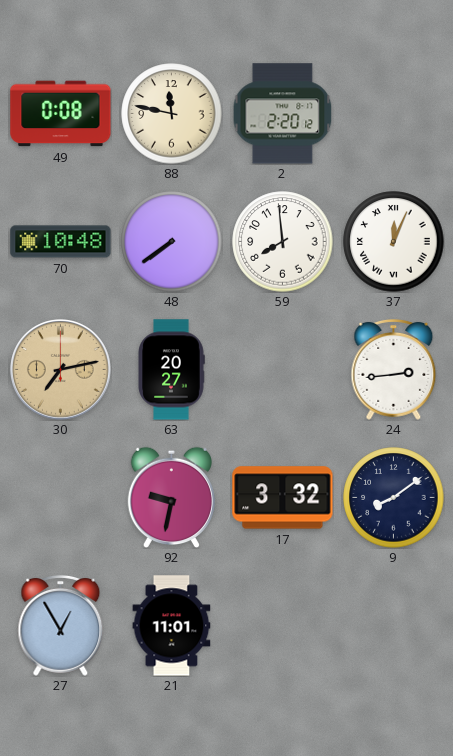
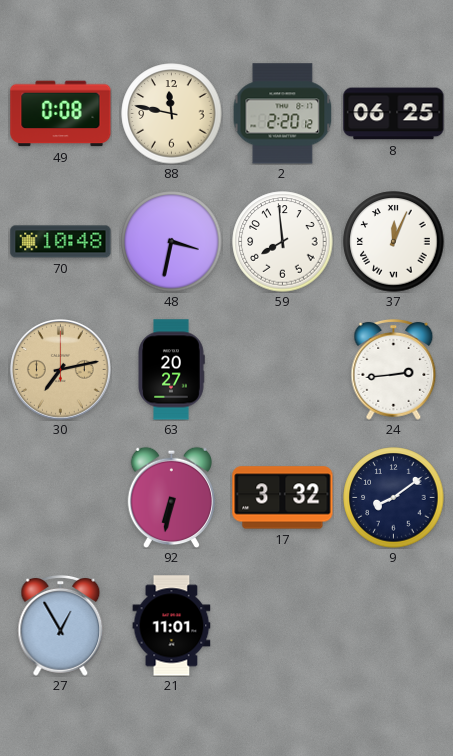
8: none -> 06:25
48: 7:39 -> 3:32
92: 9:32 -> 6:32
